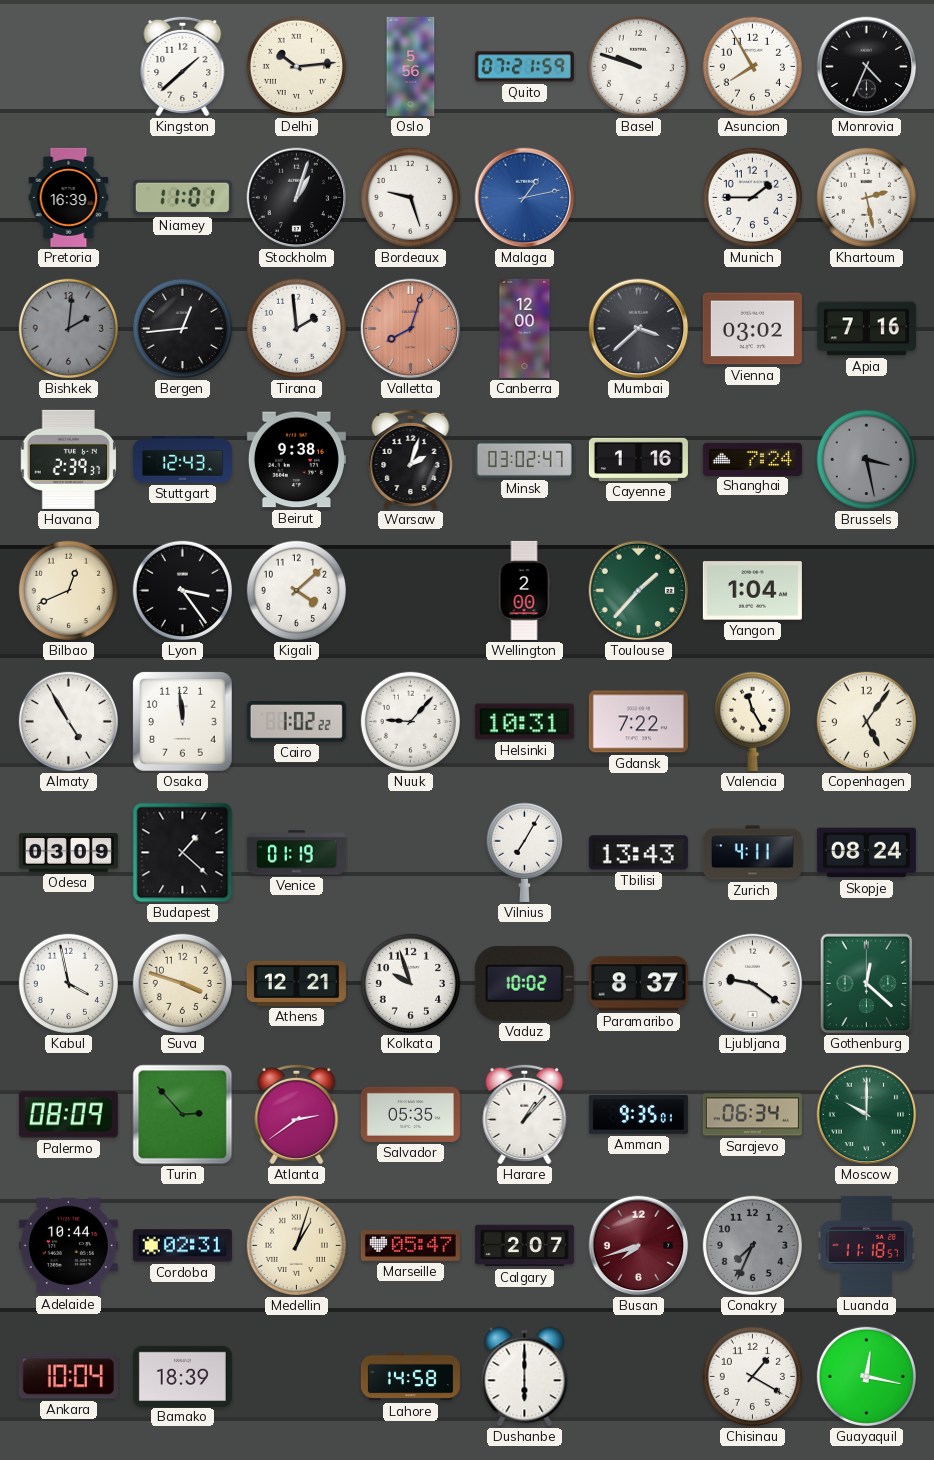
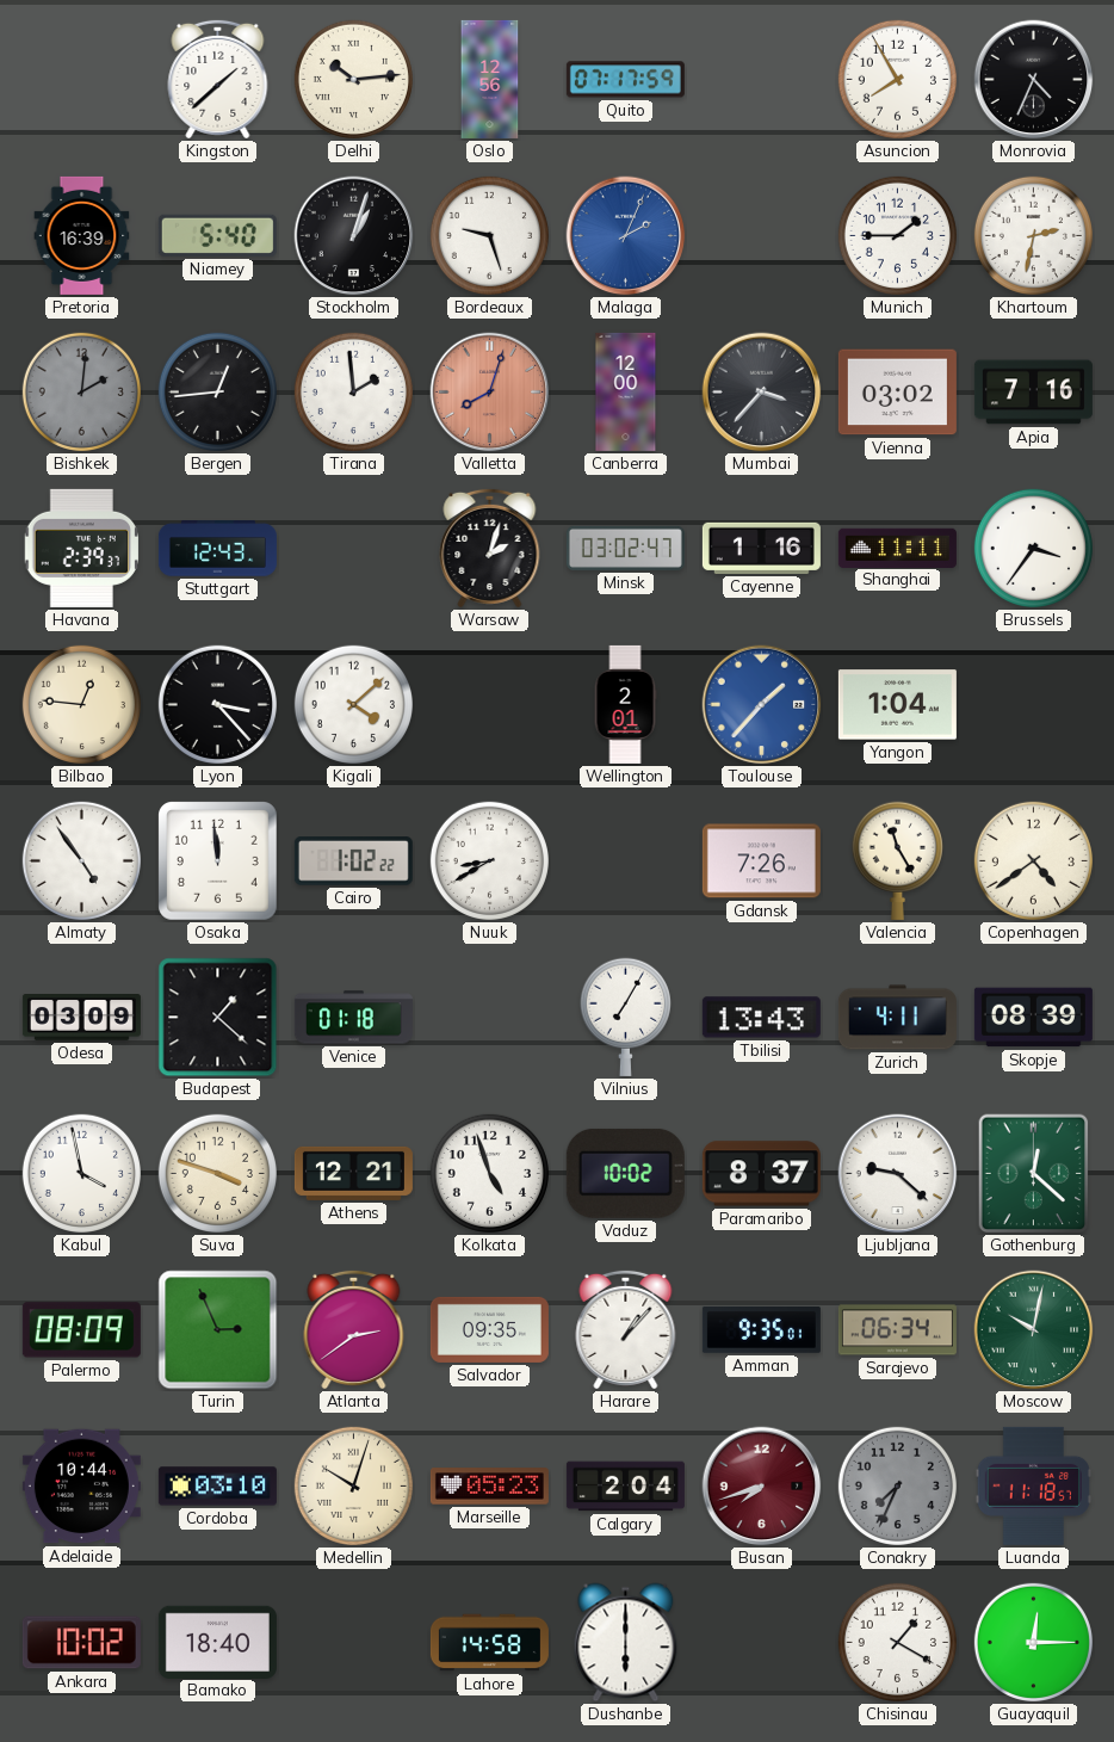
Oslo: 5:56 -> 12:56
Quito: 07:21 -> 07:17
Basel: 9:48 -> none
Niamey: 11:01 -> 5:40
Malaga: 1:13 -> 2:04
Khartoum: 2:28 -> 2:32
Mumbai: 3:38 -> 3:37
Beirut: 9:38 -> none
Shanghai: 7:24 -> 11:11
Brussels: 3:28 -> 3:36
Brussels dial: grey -> white
Bilbao: 12:41 -> 12:46
Lyon: 3:24 -> 3:23
Wellington: 2:00 -> 2:01
Toulouse dial: green -> blue
Almaty: 4:55 -> 4:54
Nuuk: 9:07 -> 8:40
Helsinki: 10:31 -> none
Gdansk: 7:22 -> 7:26
Copenhagen: 5:06 -> 4:39
Venice: 01:19 -> 01:18
Skopje: 08:24 -> 08:39
Kolkata: 9:57 -> 4:57
Ljubljana: 9:21 -> 9:22
Turin: 2:53 -> 2:56
Salvador: 05:35 -> 09:35
Moscow: 10:00 -> 10:02
Cordoba: 02:31 -> 03:10
Medellin: 1:03 -> 10:03
Marseille: 05:47 -> 05:23
Calgary: 2:07 -> 2:04
Ankara: 10:04 -> 10:02
Bamako: 18:39 -> 18:40
Guayaquil: 12:17 -> 12:15
